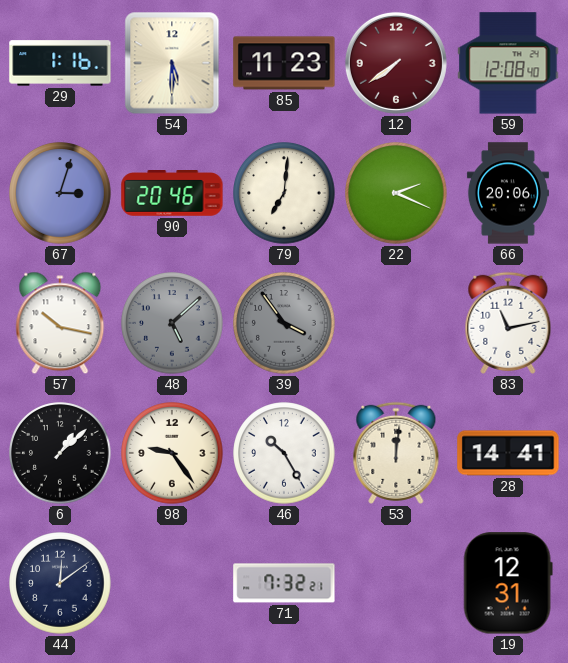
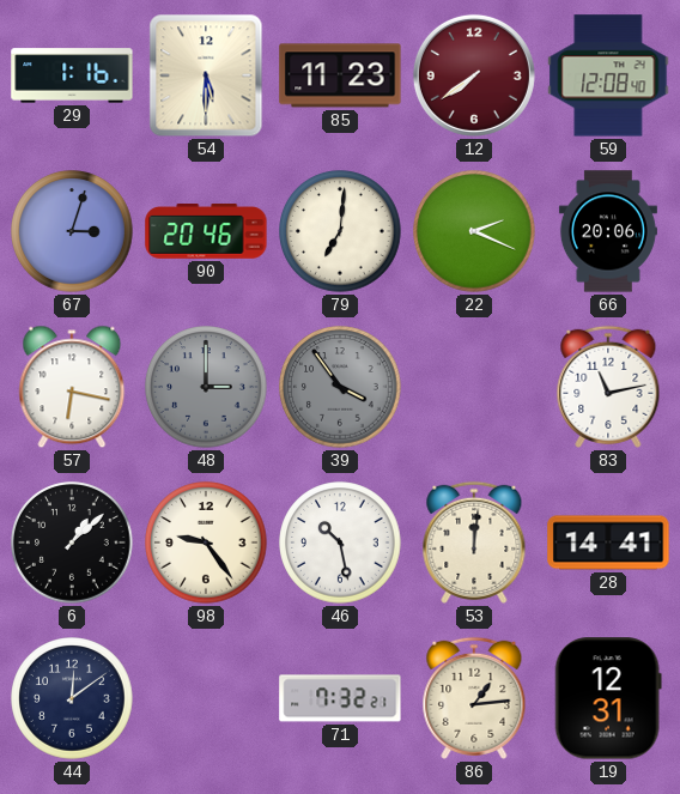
57: 10:17 -> 6:17
48: 5:08 -> 3:00
46: 10:25 -> 10:28
86: none -> 1:14
